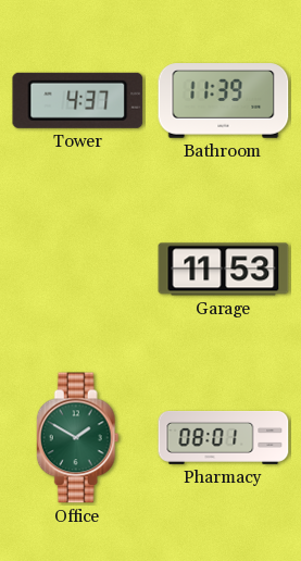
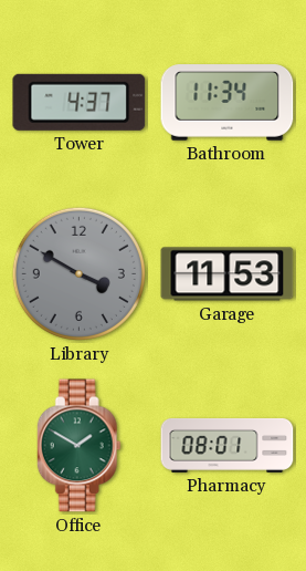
Bathroom: 11:39 -> 11:34
Library: none -> 3:50
